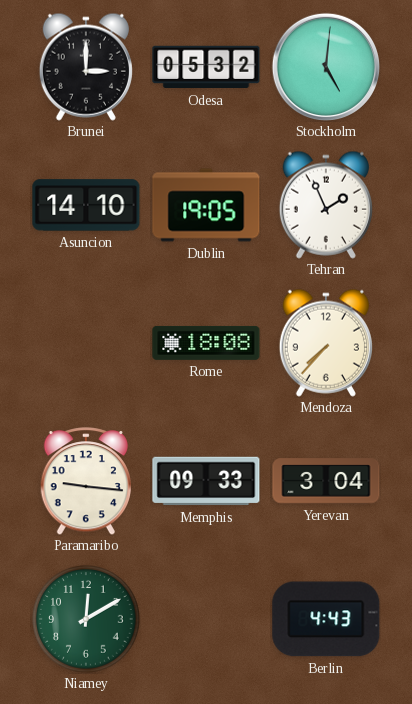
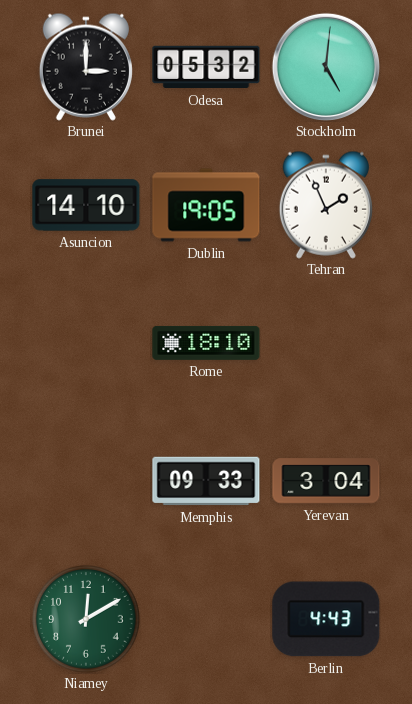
Rome: 18:08 -> 18:10
Mendoza: 7:37 -> none
Paramaribo: 9:16 -> none
